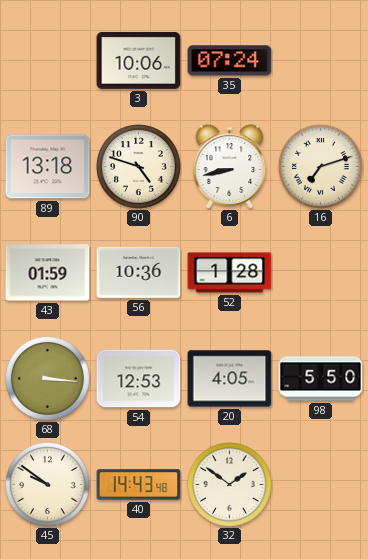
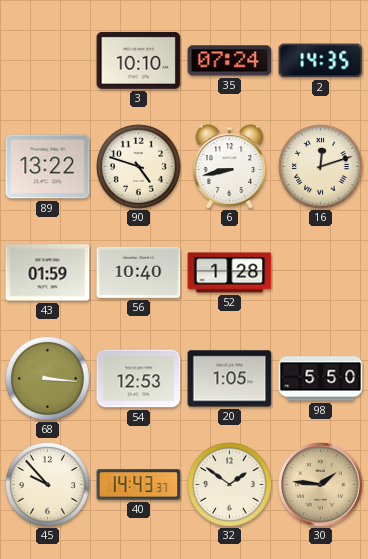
3: 10:06 -> 10:10
2: none -> 14:35
89: 13:18 -> 13:22
16: 7:12 -> 12:12
56: 10:36 -> 10:40
20: 4:05 -> 1:05
45: 9:51 -> 9:53
40: 14:43:48 -> 14:43:37
30: none -> 1:46
